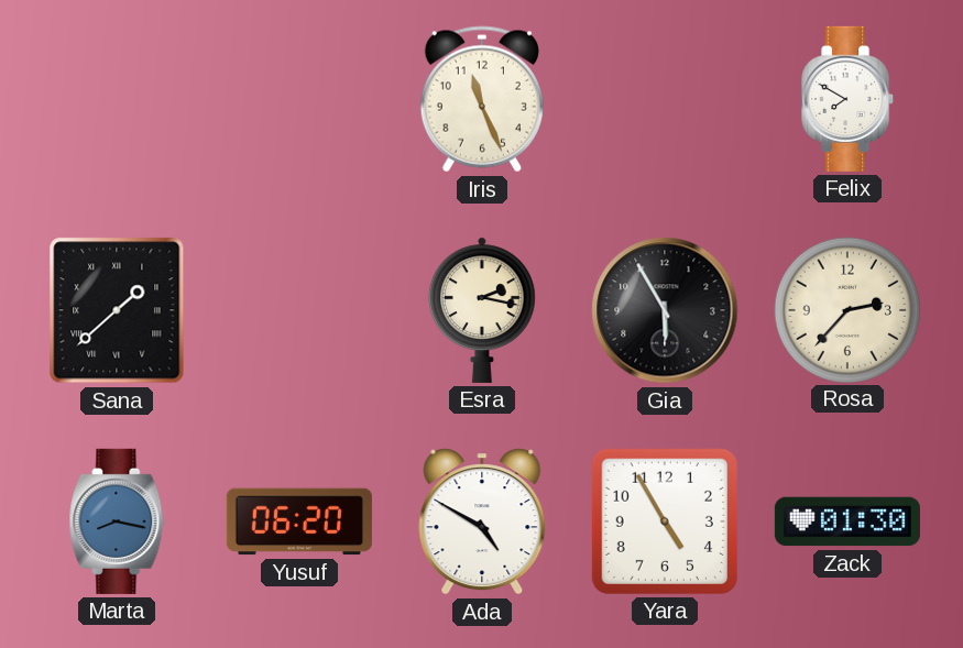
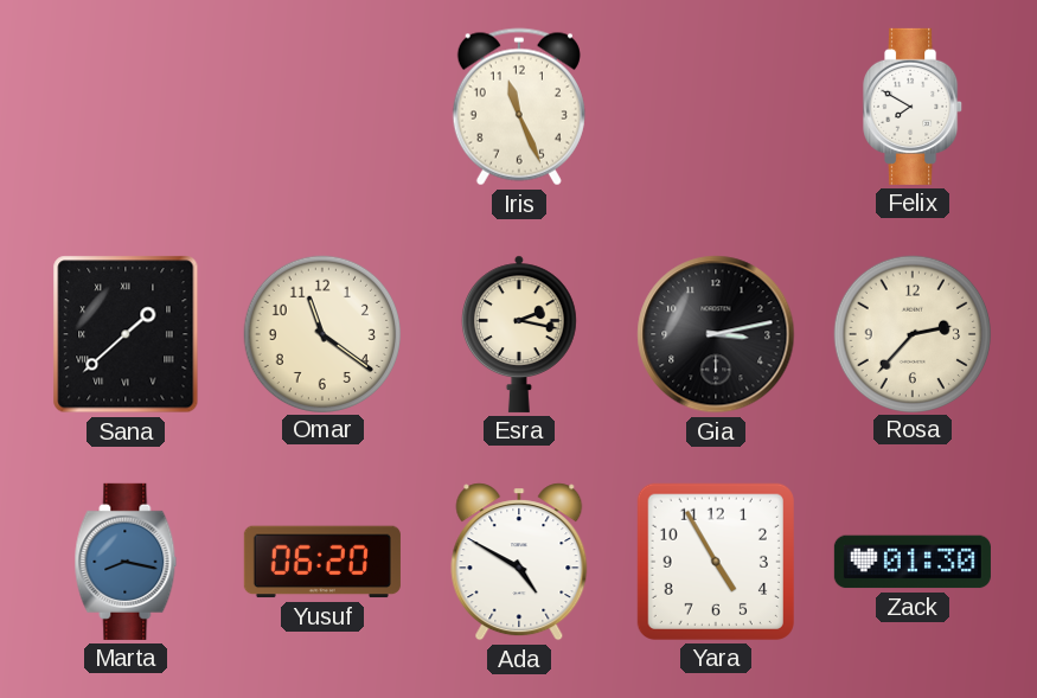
Omar: none -> 11:21
Gia: 5:55 -> 3:13
